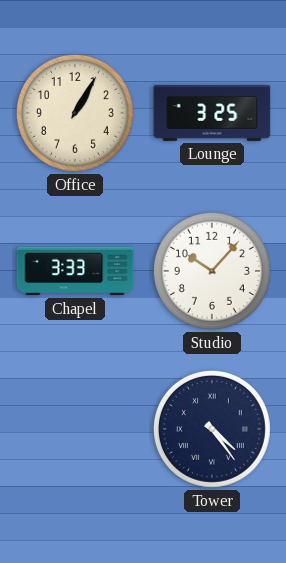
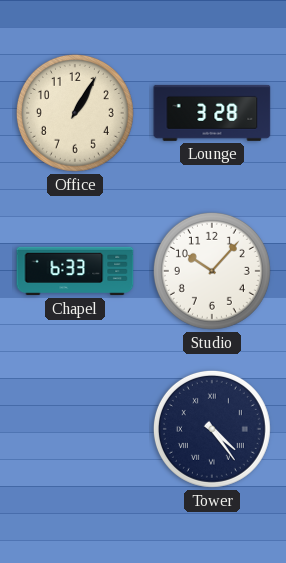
Lounge: 3:25 -> 3:28
Chapel: 3:33 -> 6:33
